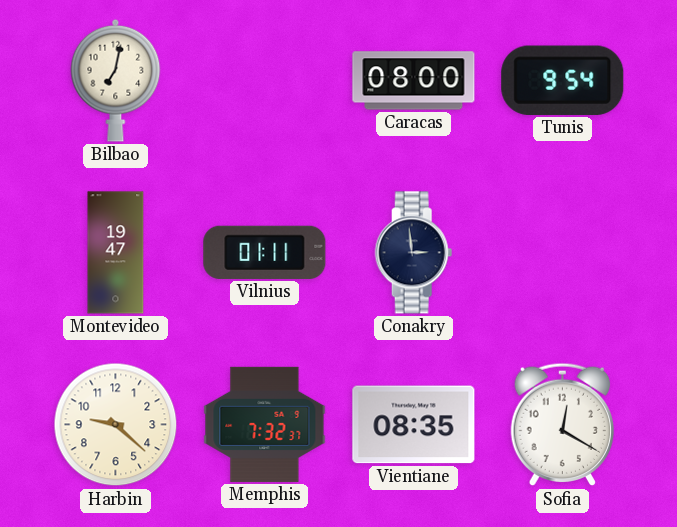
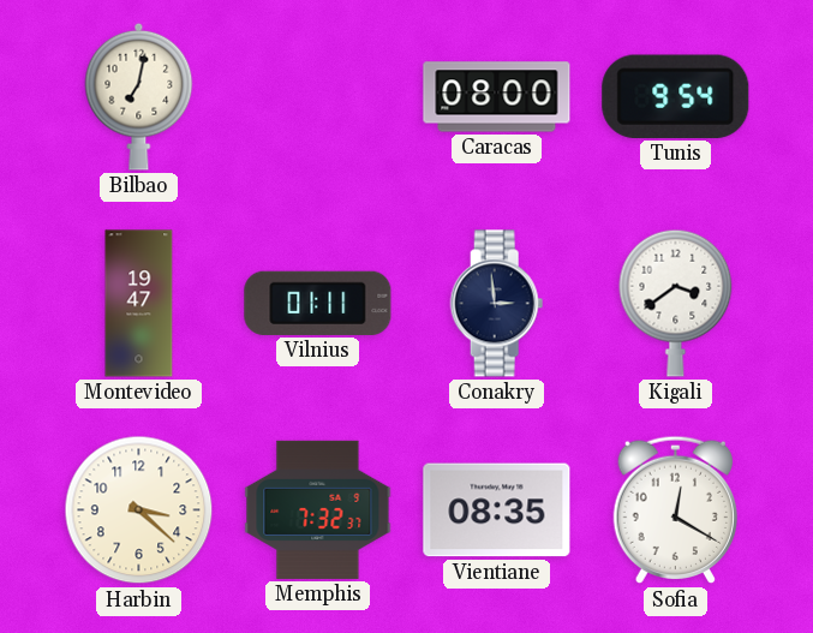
Kigali: none -> 3:39
Harbin: 9:22 -> 3:22
